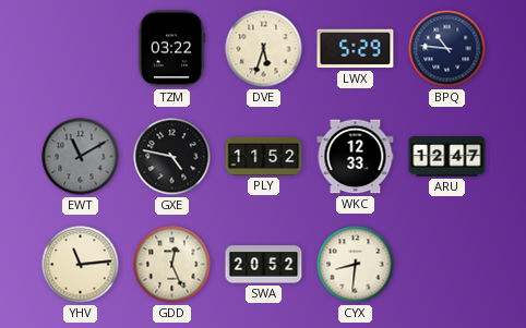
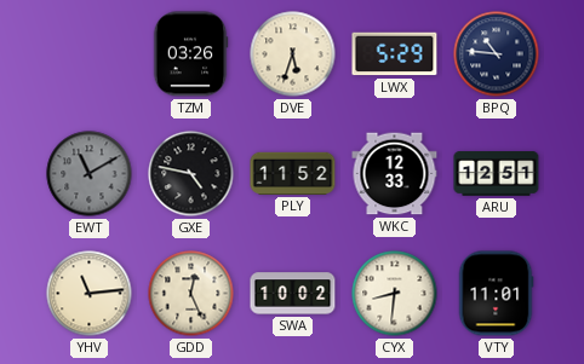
TZM: 03:22 -> 03:26
ARU: 12:47 -> 12:51
SWA: 20:52 -> 10:02
VTY: none -> 11:01
